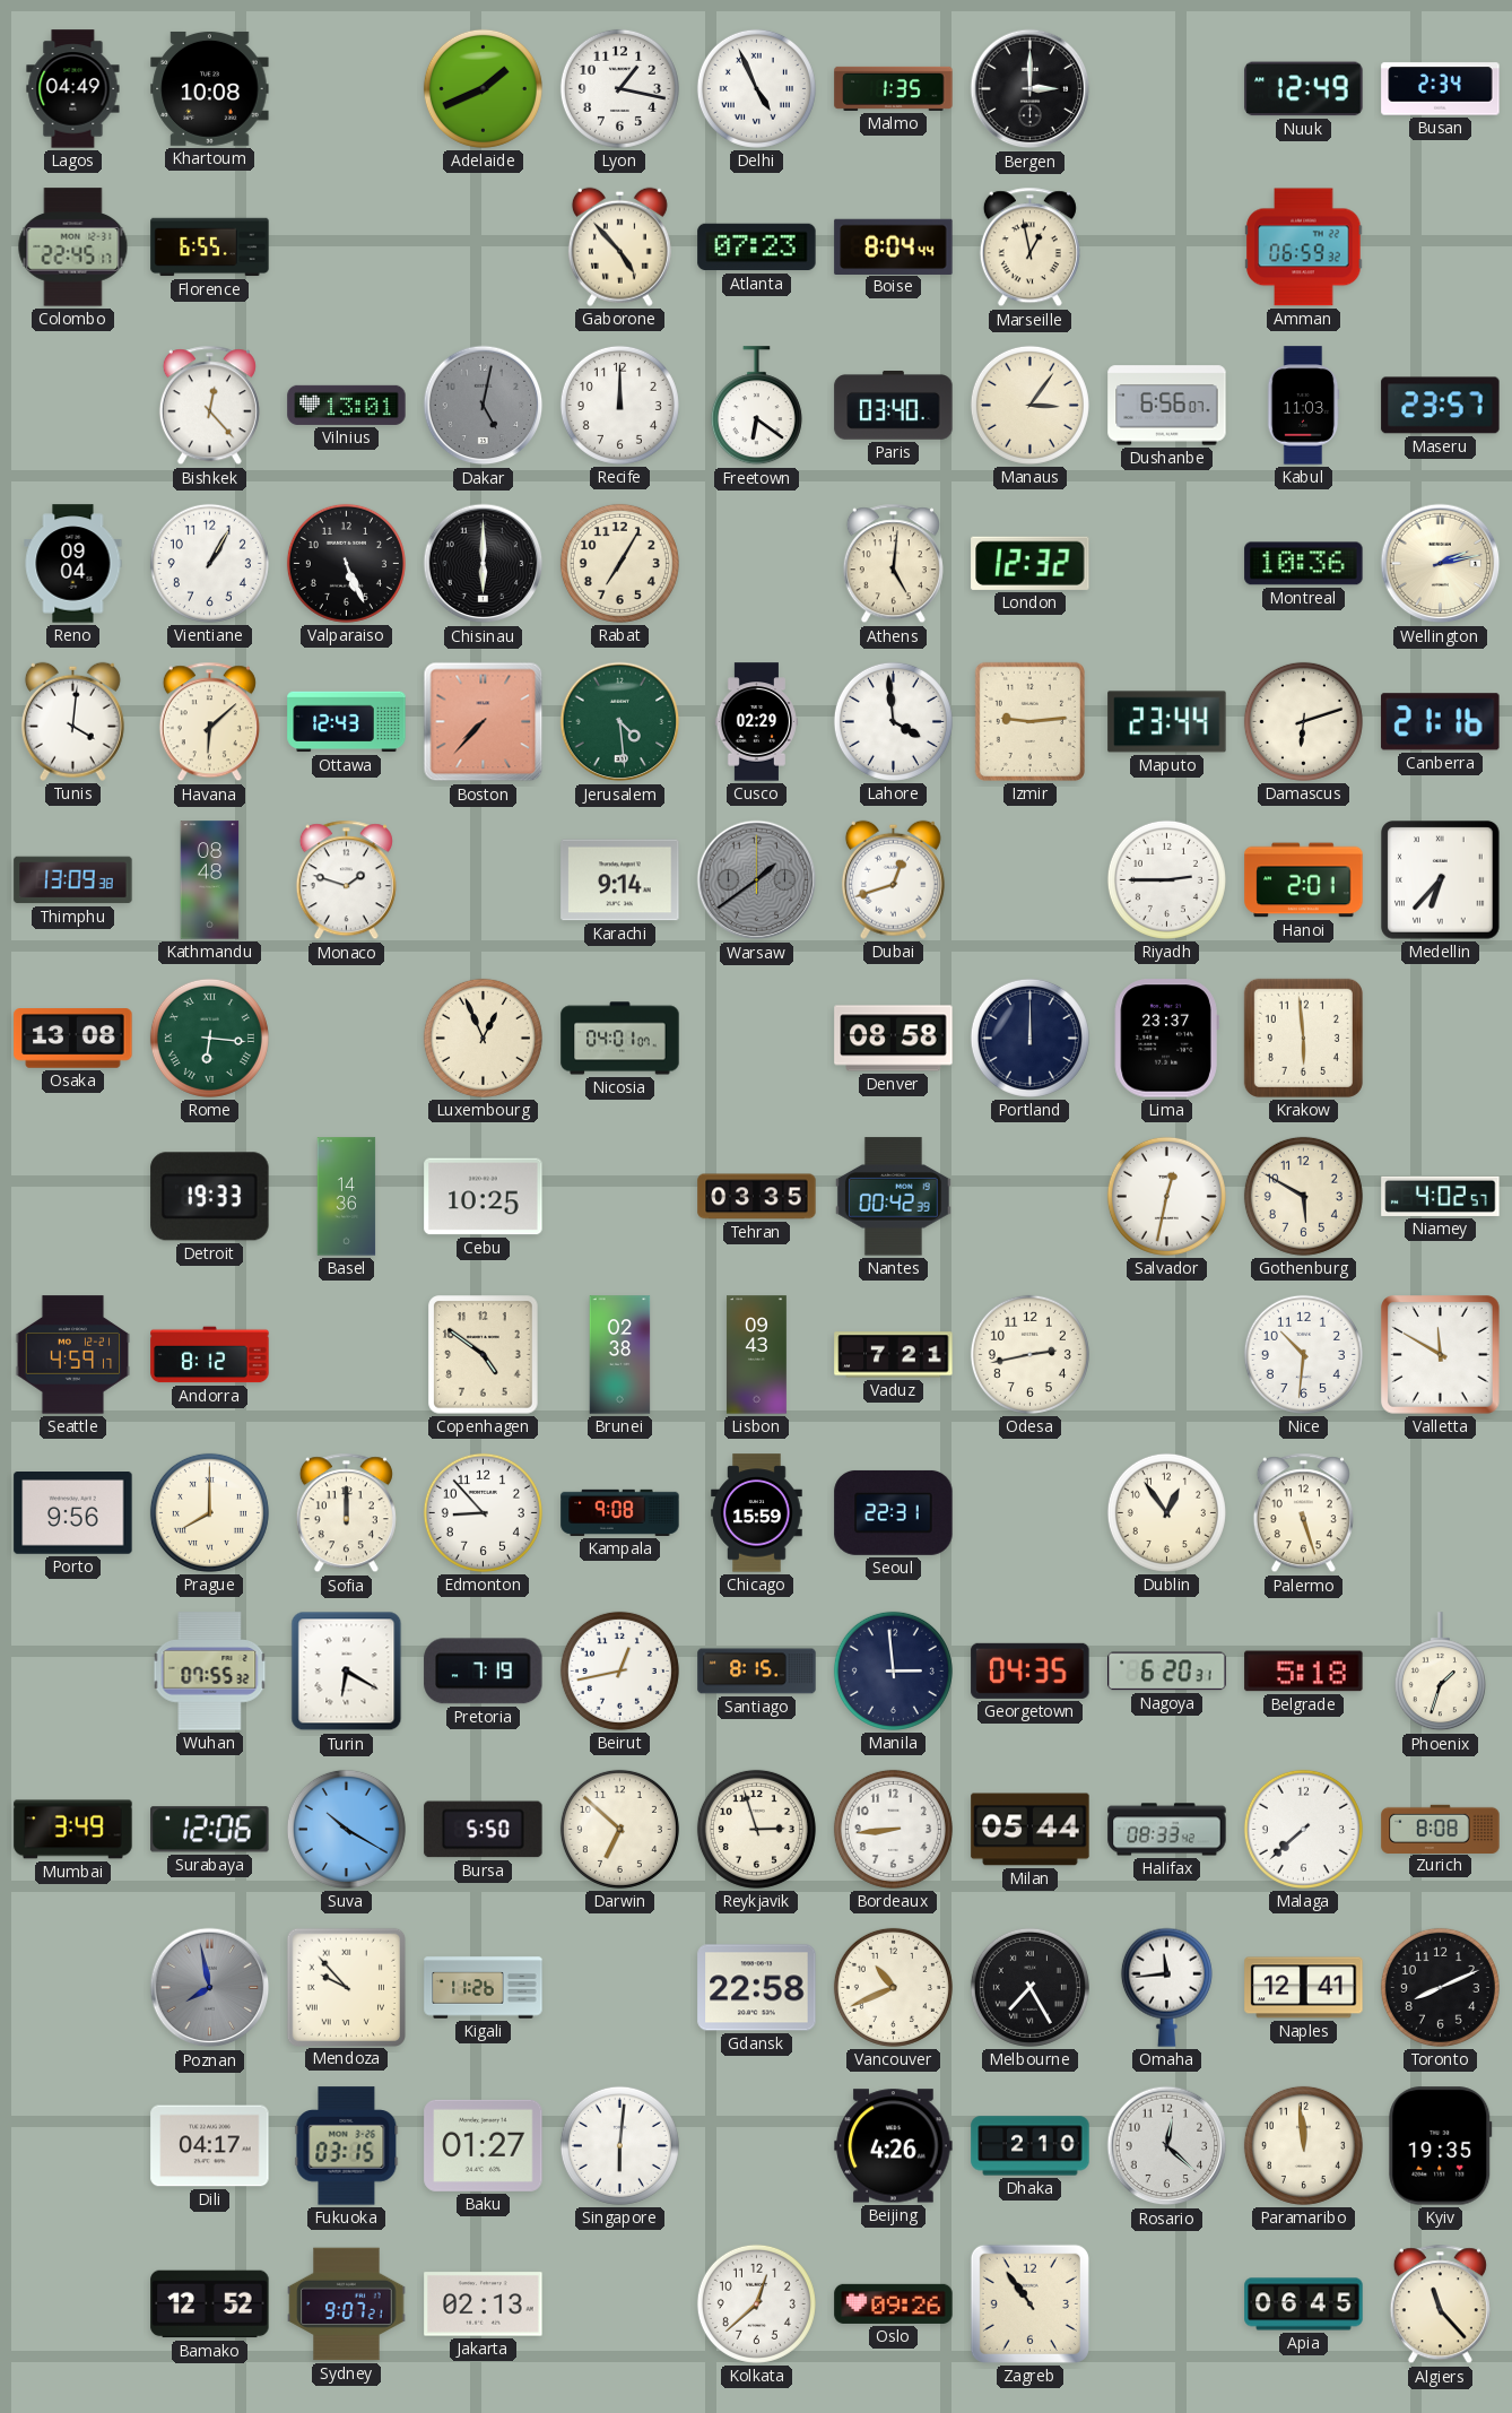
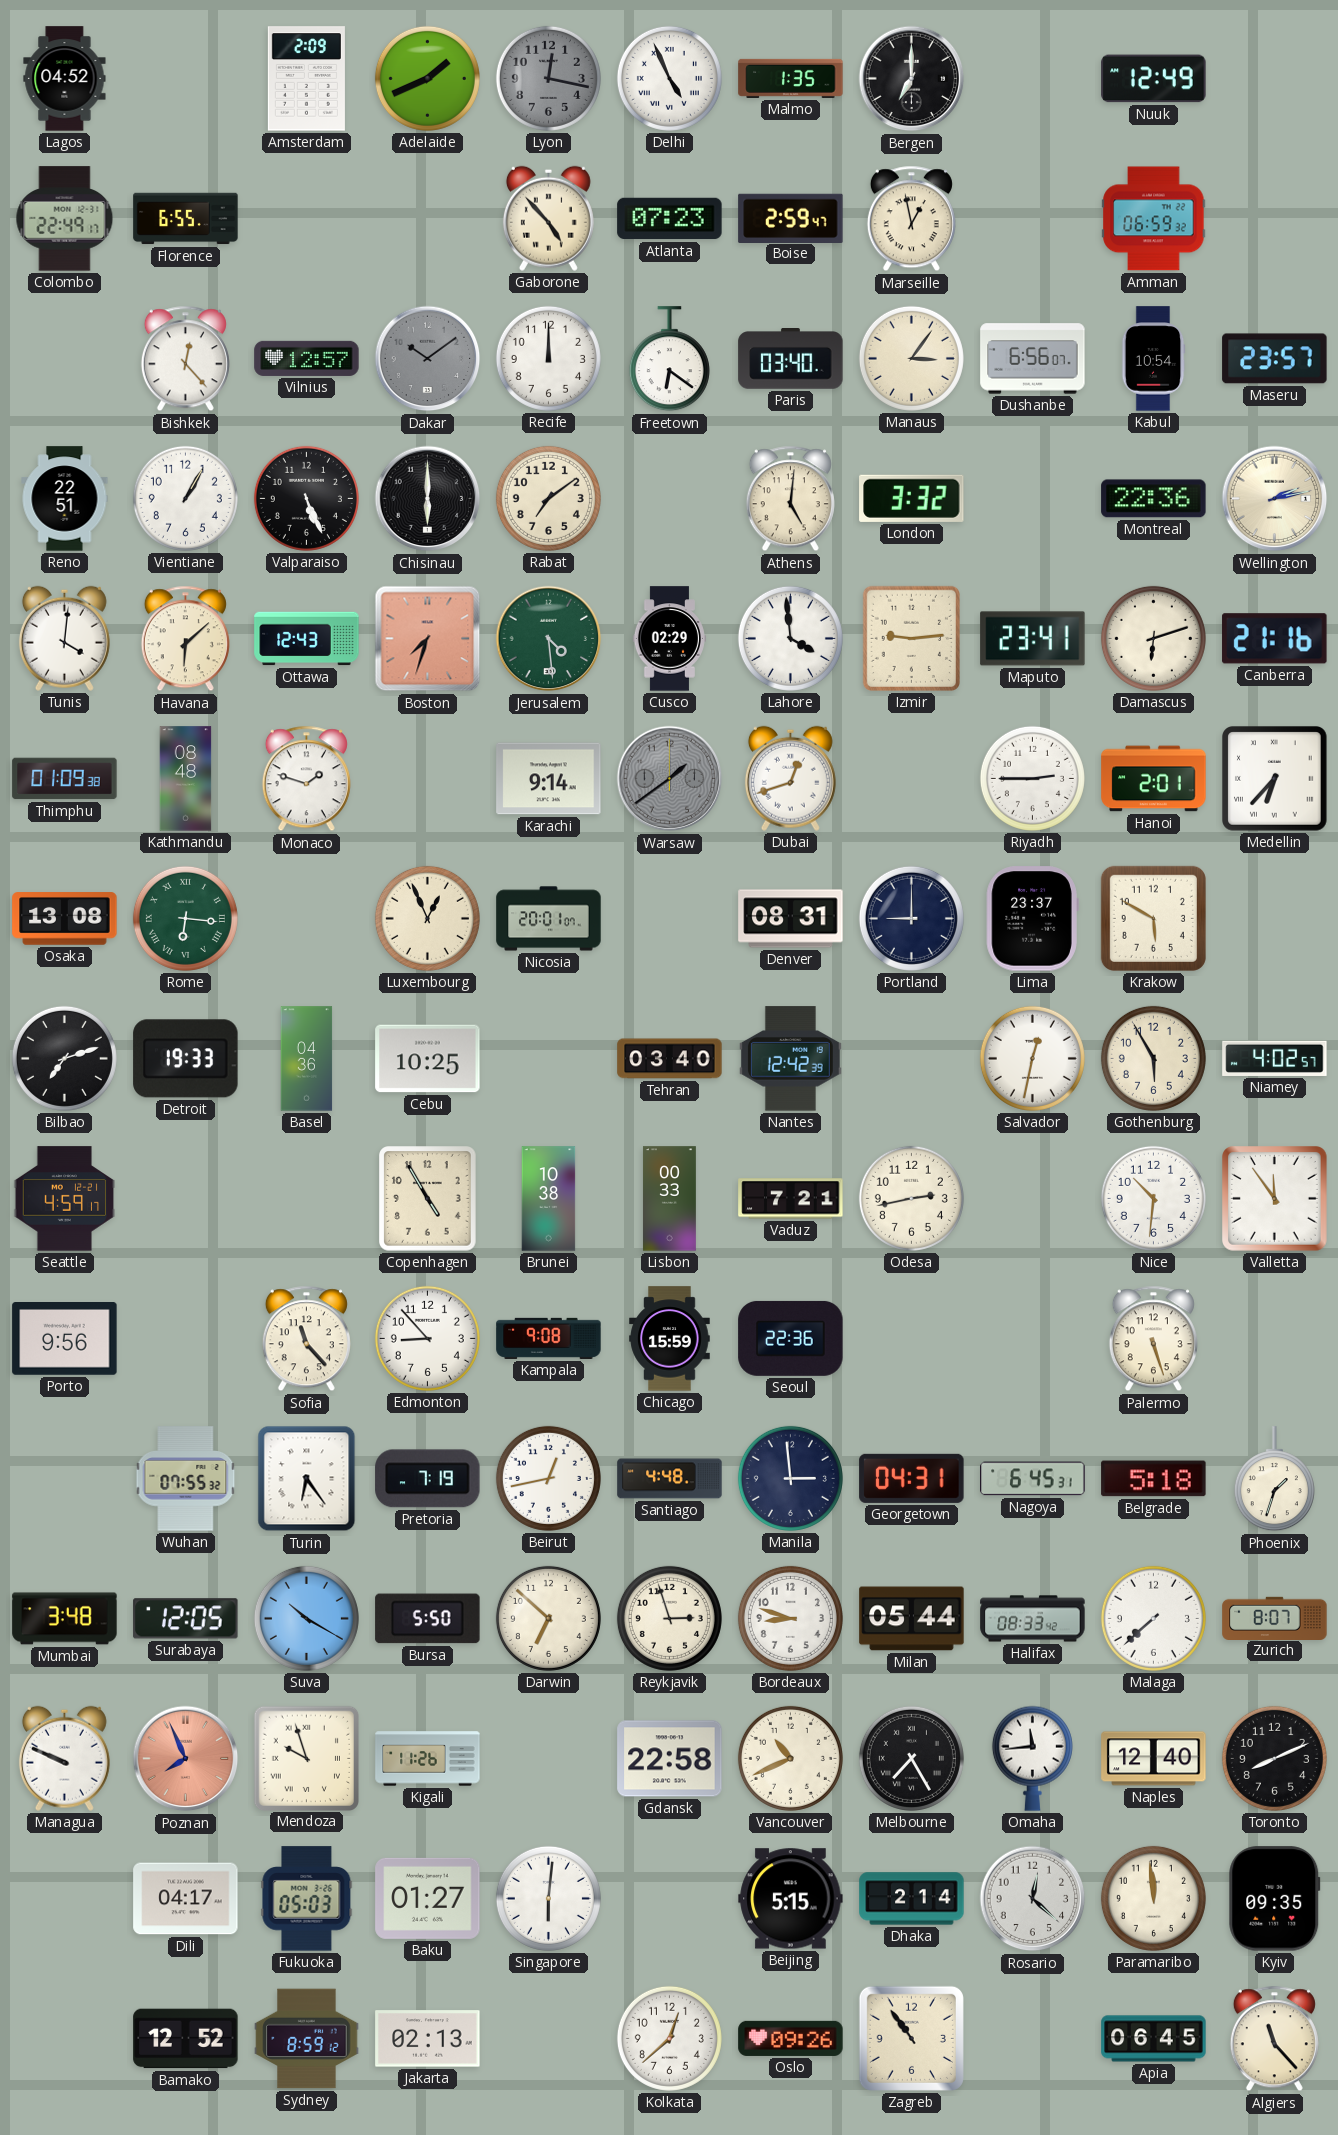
Lagos: 04:49 -> 04:52
Khartoum: 10:08 -> none
Amsterdam: none -> 2:09
Lyon: 1:17 -> 12:17
Lyon dial: white -> grey
Bergen: 3:00 -> 7:00
Busan: 2:34 -> none
Colombo: 22:45 -> 22:49
Boise: 8:04 -> 2:59
Vilnius: 13:01 -> 12:57
Dakar: 5:02 -> 10:09
Kabul: 11:03 -> 10:54
Reno: 09:04 -> 22:51
Rabat: 7:05 -> 7:09
London: 12:32 -> 3:32
Montreal: 10:36 -> 22:36
Boston: 7:37 -> 7:33
Maputo: 23:44 -> 23:41
Thimphu: 13:09 -> 01:09
Nicosia: 04:01 -> 20:01
Denver: 08:58 -> 08:31
Portland: 12:00 -> 9:00
Krakow: 5:59 -> 5:50
Bilbao: none -> 7:12
Basel: 14:36 -> 04:36
Tehran: 03:35 -> 03:40
Nantes: 00:42 -> 12:42
Gothenburg: 5:50 -> 5:55
Andorra: 8:12 -> none
Copenhagen: 4:51 -> 4:55
Brunei: 02:38 -> 10:38
Lisbon: 09:43 -> 00:33
Valletta: 11:50 -> 11:54
Prague: 8:00 -> none
Sofia: 12:00 -> 11:23
Seoul: 22:31 -> 22:36
Dublin: 12:54 -> none
Turin: 6:20 -> 6:24
Santiago: 8:15 -> 4:48
Georgetown: 04:35 -> 04:31
Nagoya: 6:20 -> 6:45
Mumbai: 3:49 -> 3:48
Surabaya: 12:06 -> 12:05
Bordeaux: 8:44 -> 8:48
Zurich: 8:08 -> 8:07
Managua: none -> 9:49
Poznan: 7:58 -> 7:56
Poznan dial: grey -> salmon
Mendoza: 9:53 -> 9:57
Naples: 12:41 -> 12:40
Fukuoka: 03:15 -> 05:03
Beijing: 4:26 -> 5:15
Dhaka: 2:10 -> 2:14
Kyiv: 19:35 -> 09:35
Sydney: 9:07 -> 8:59
